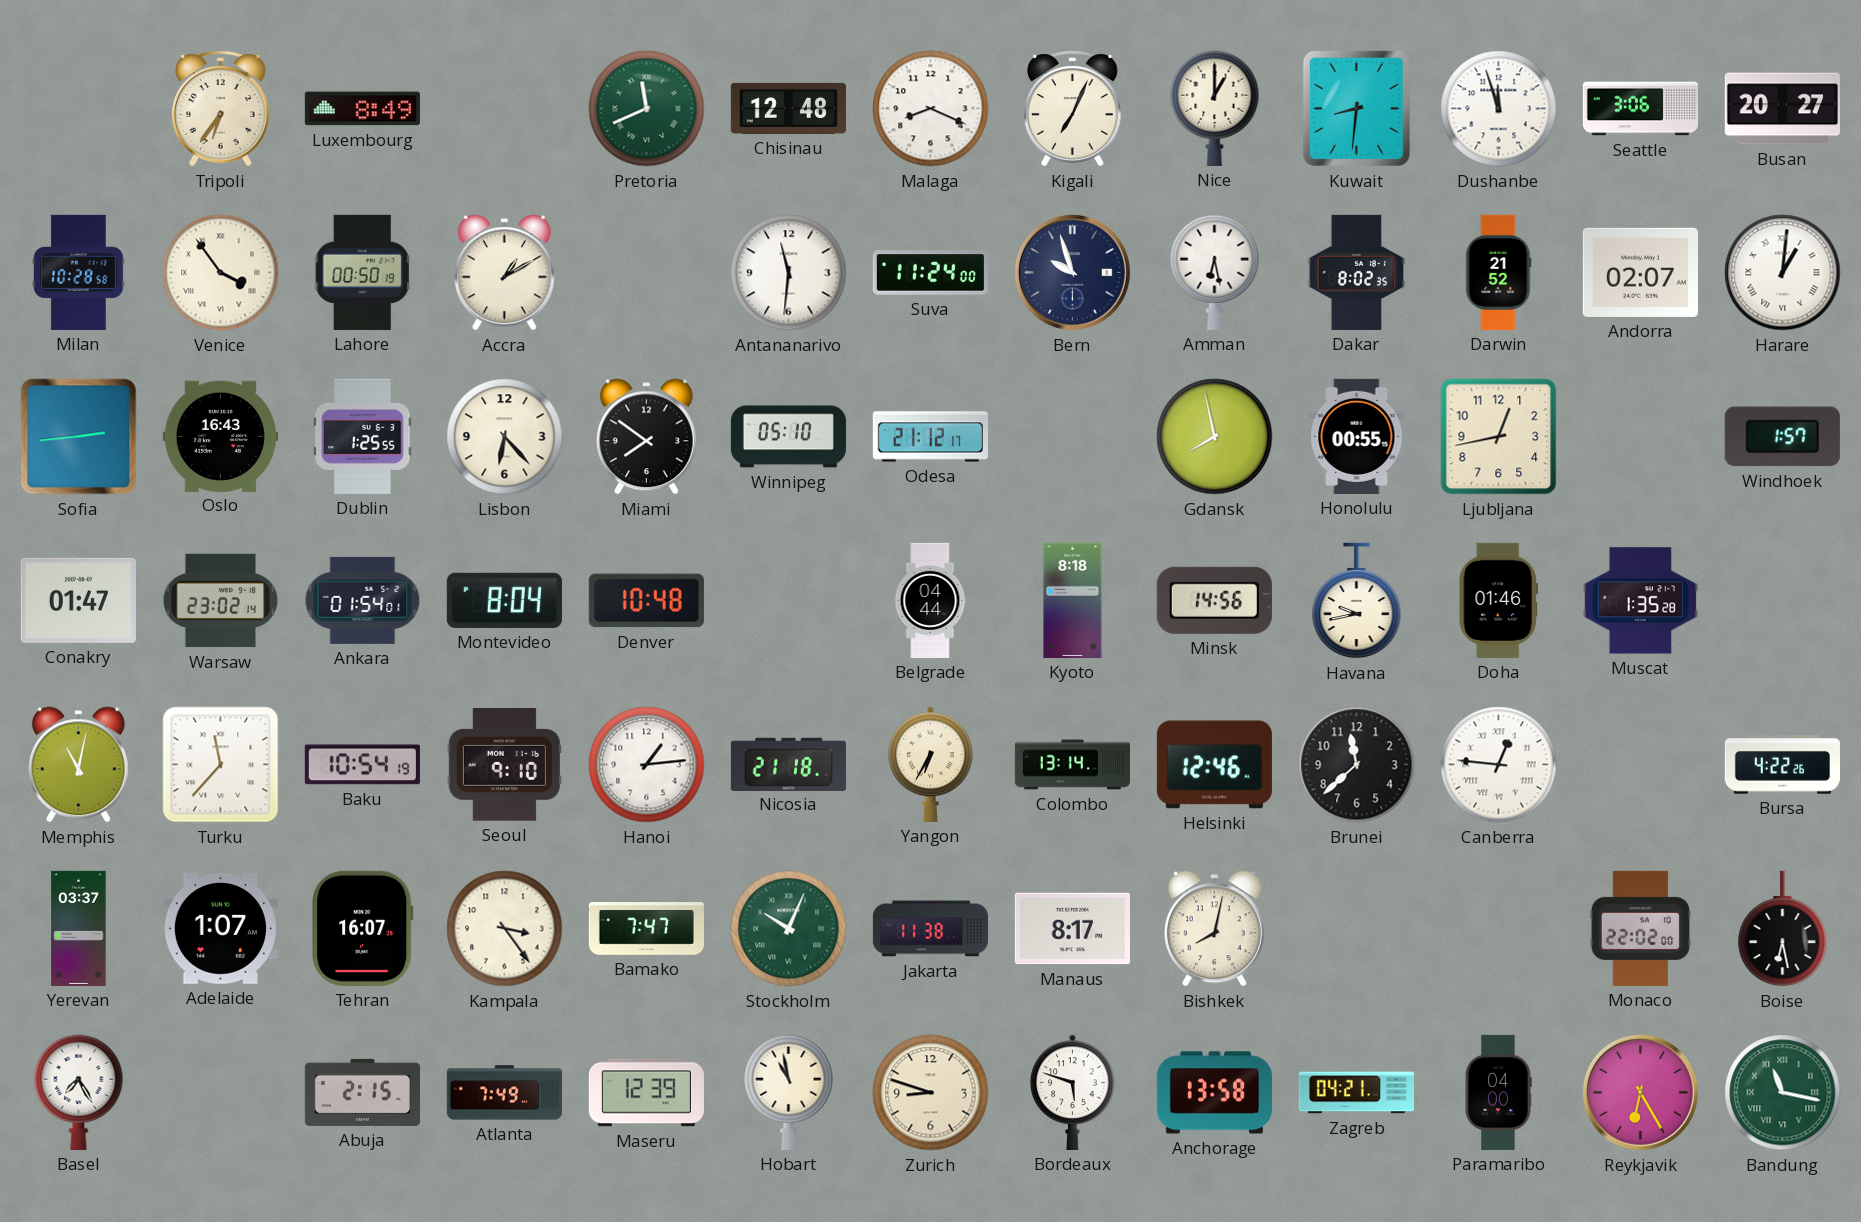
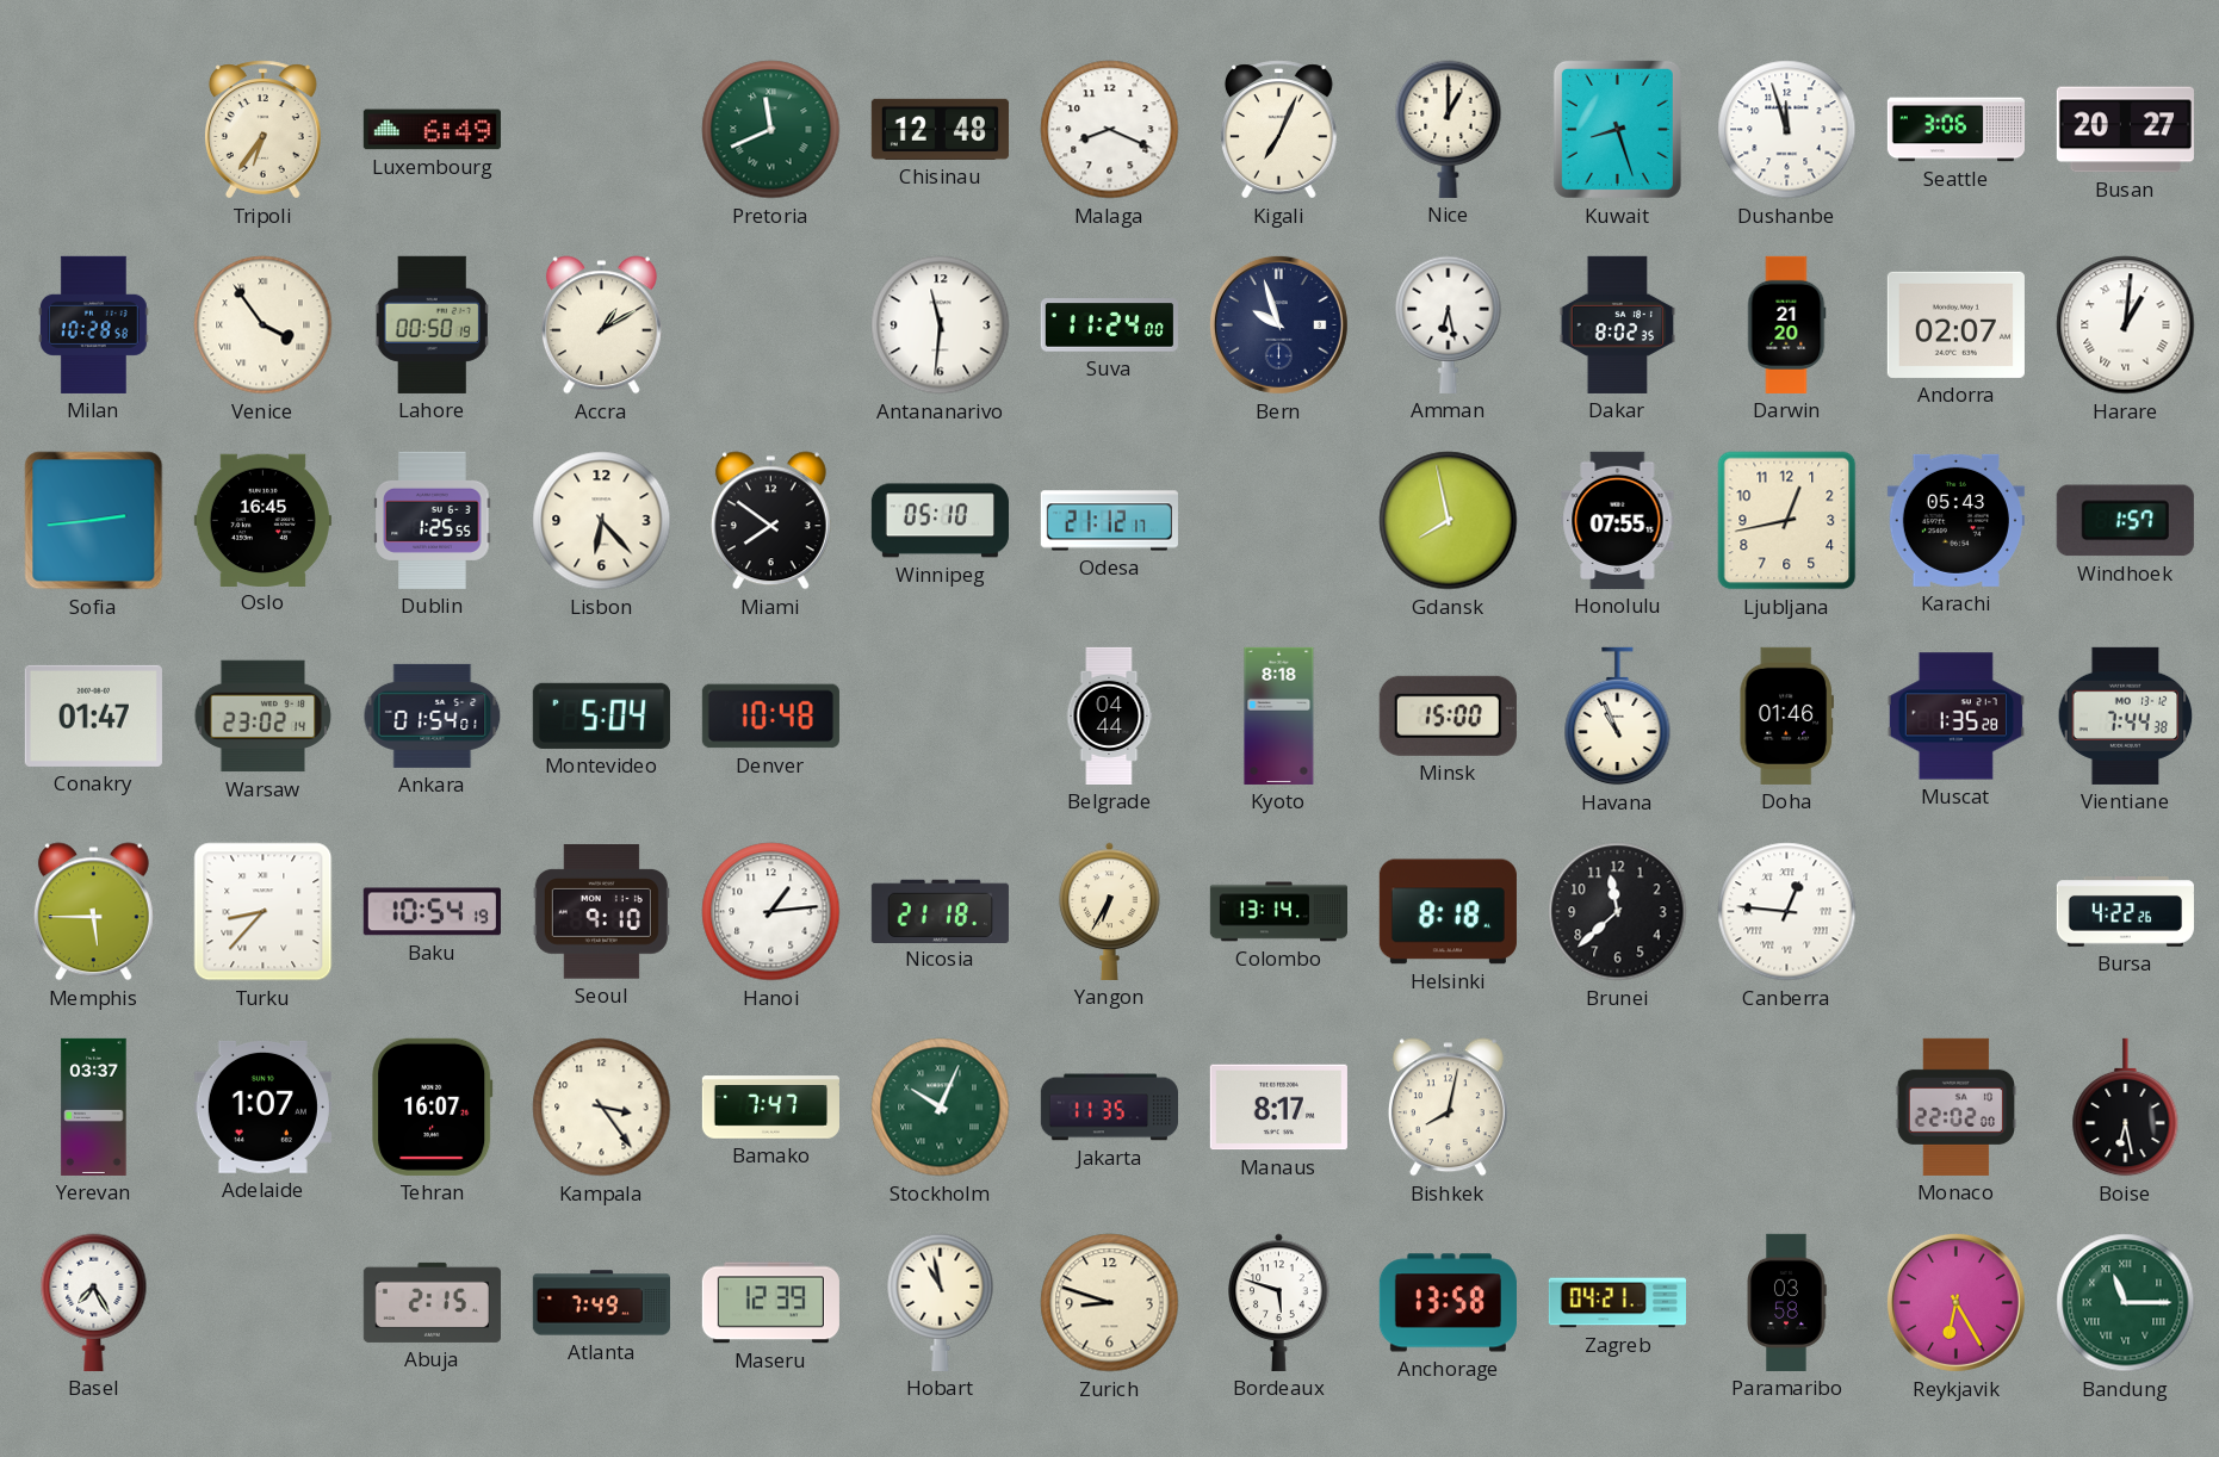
Luxembourg: 8:49 -> 6:49
Kuwait: 8:31 -> 8:27
Darwin: 21:52 -> 21:20
Oslo: 16:43 -> 16:45
Honolulu: 00:55 -> 07:55
Karachi: none -> 05:43
Montevideo: 8:04 -> 5:04
Minsk: 14:56 -> 15:00
Havana: 9:43 -> 10:56
Vientiane: none -> 7:44
Memphis: 11:02 -> 5:45
Turku: 11:37 -> 8:37
Helsinki: 12:46 -> 8:18
Jakarta: 11:38 -> 11:35
Paramaribo: 04:00 -> 03:58
Bandung: 11:17 -> 11:15
